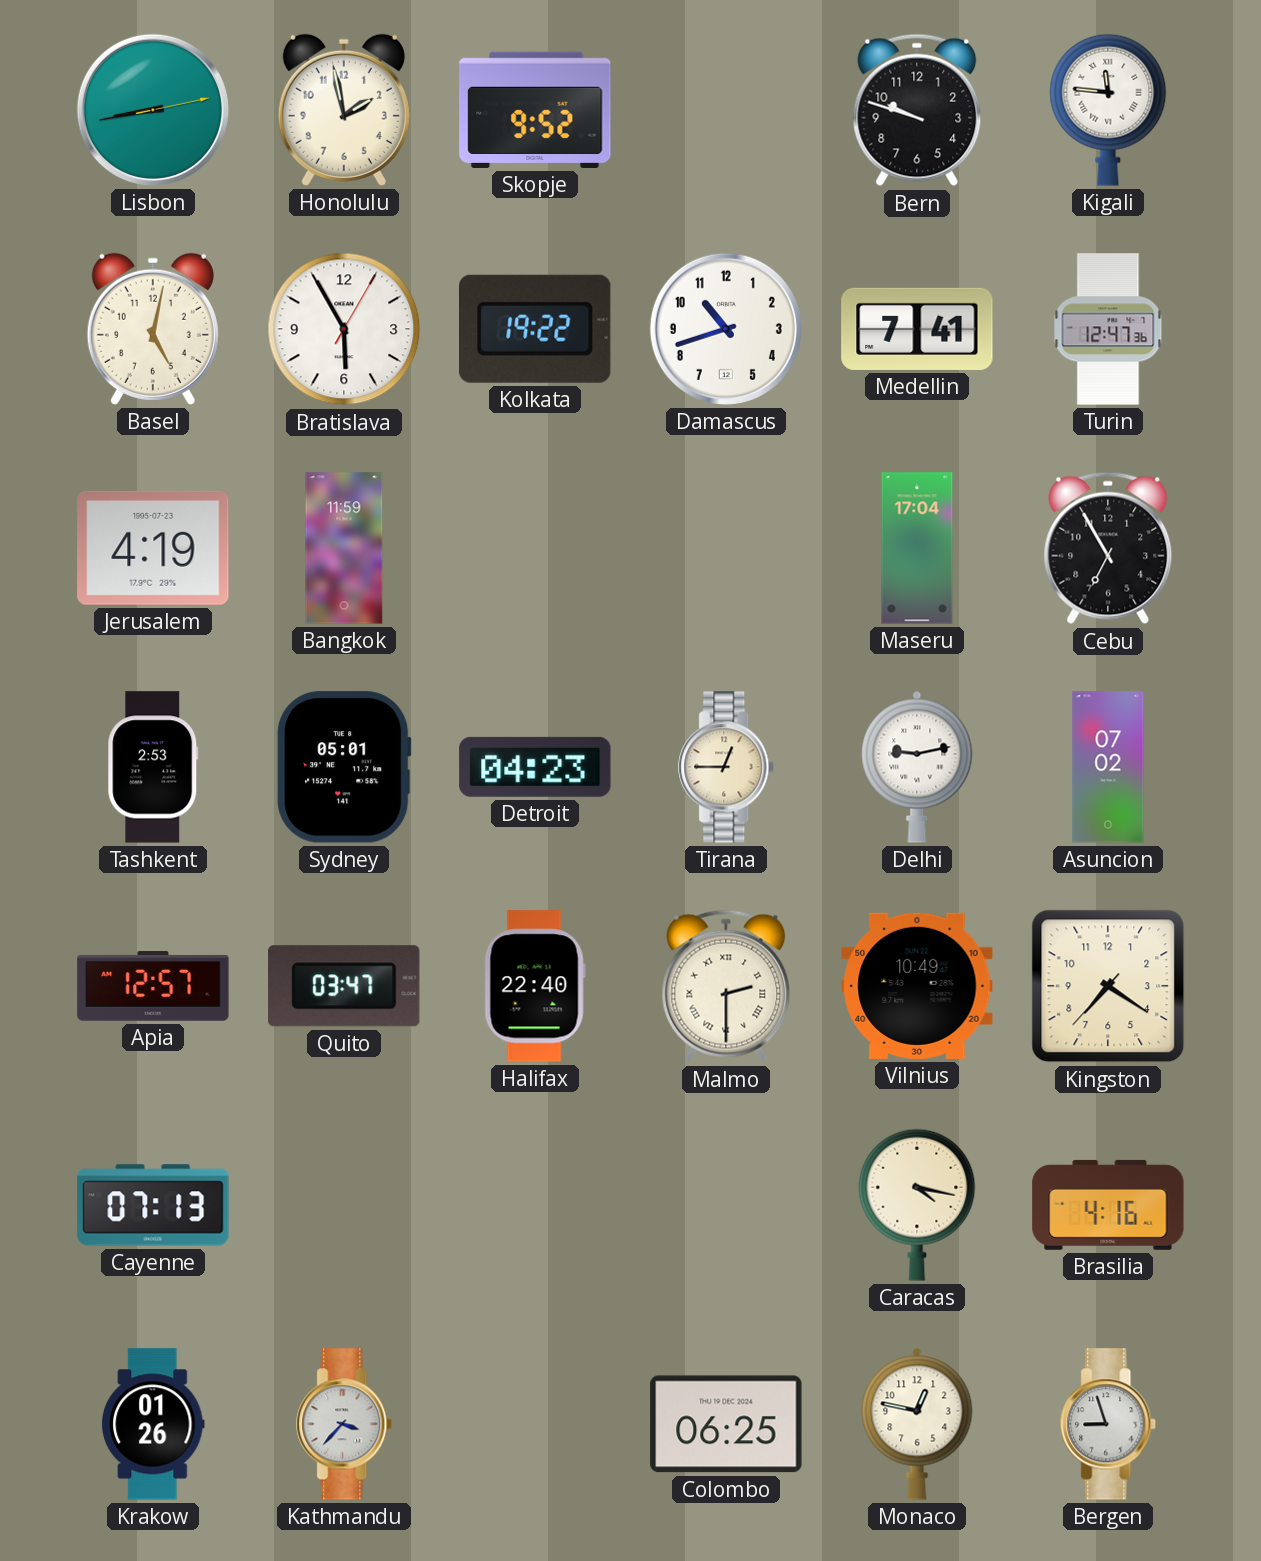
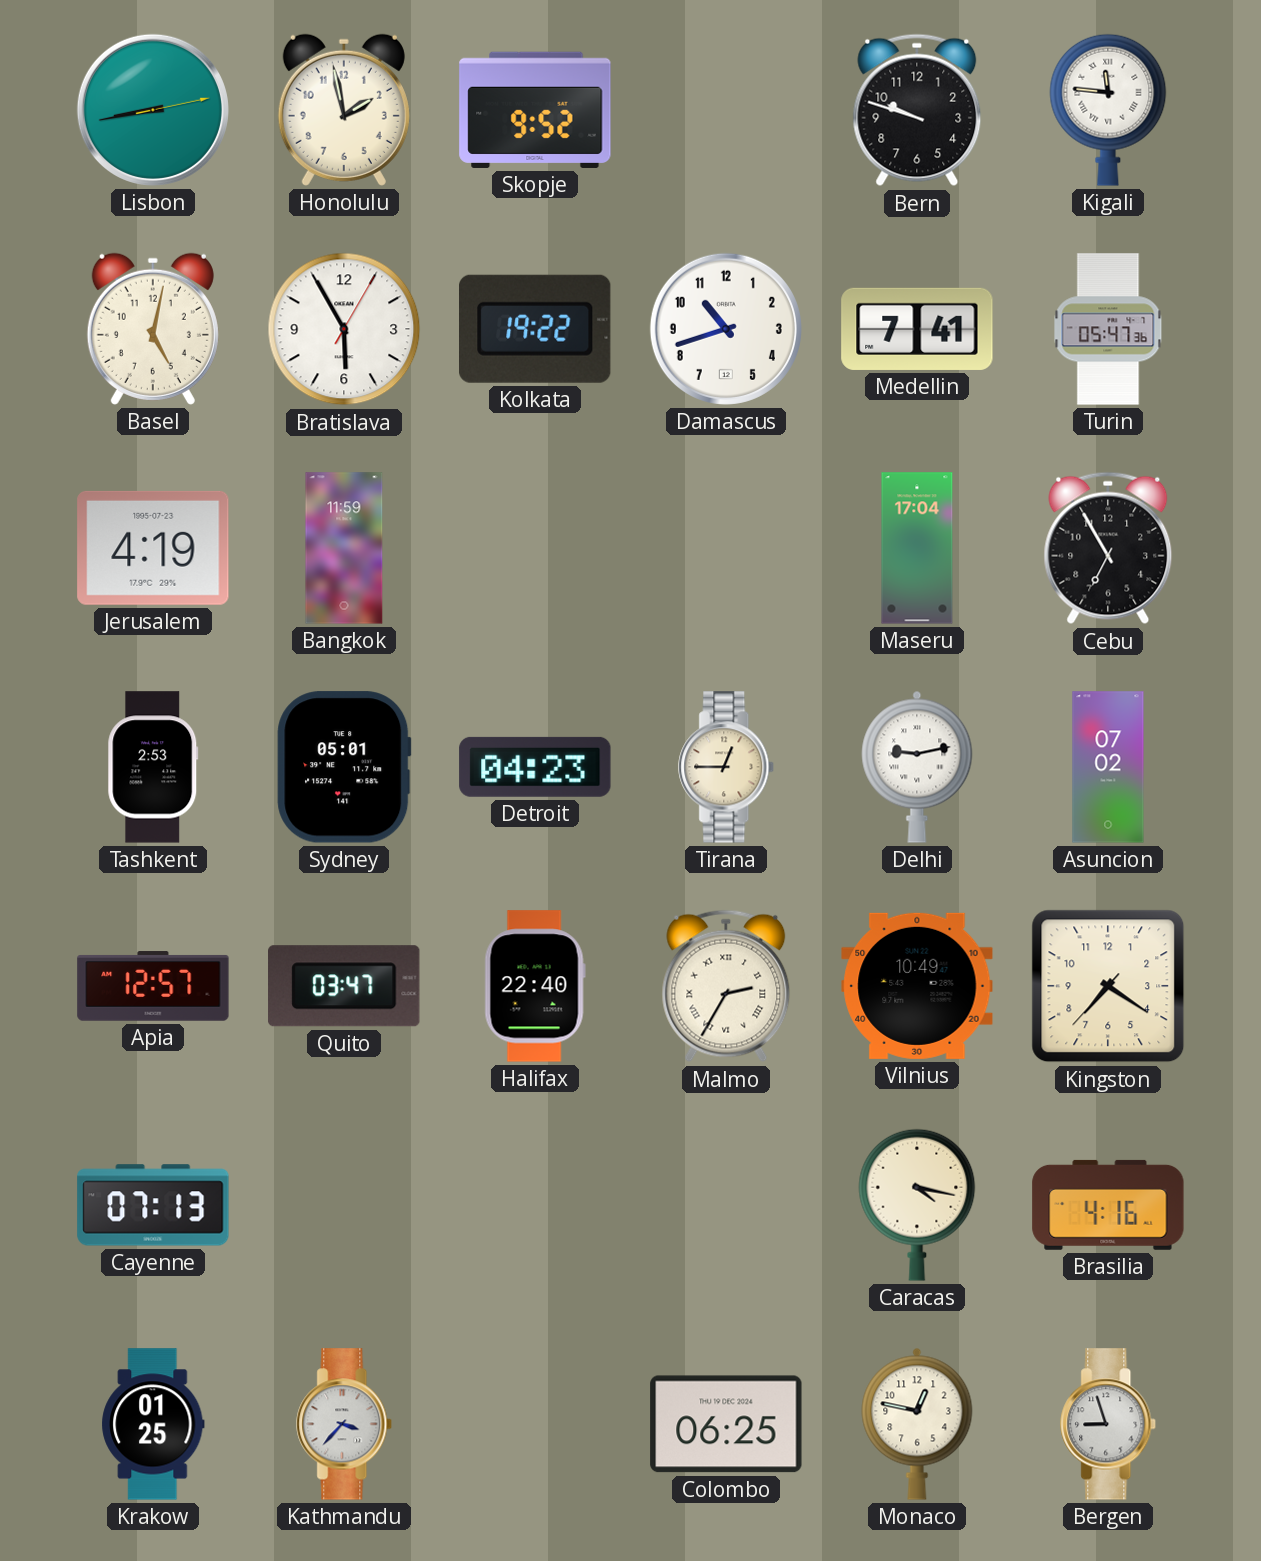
Turin: 12:47 -> 05:47
Malmo: 2:30 -> 2:35
Krakow: 01:26 -> 01:25
